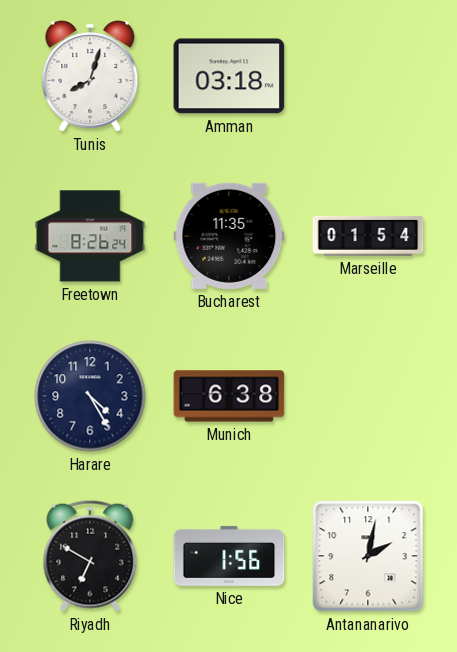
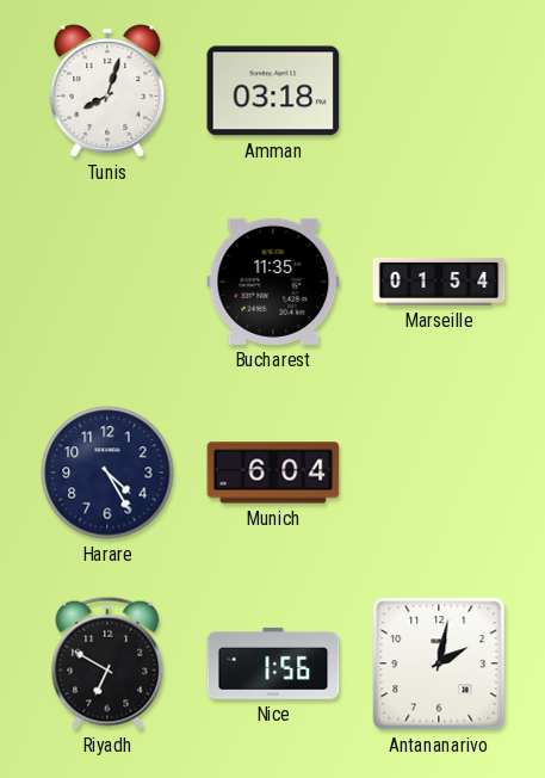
Freetown: 8:26 -> none
Munich: 6:38 -> 6:04
